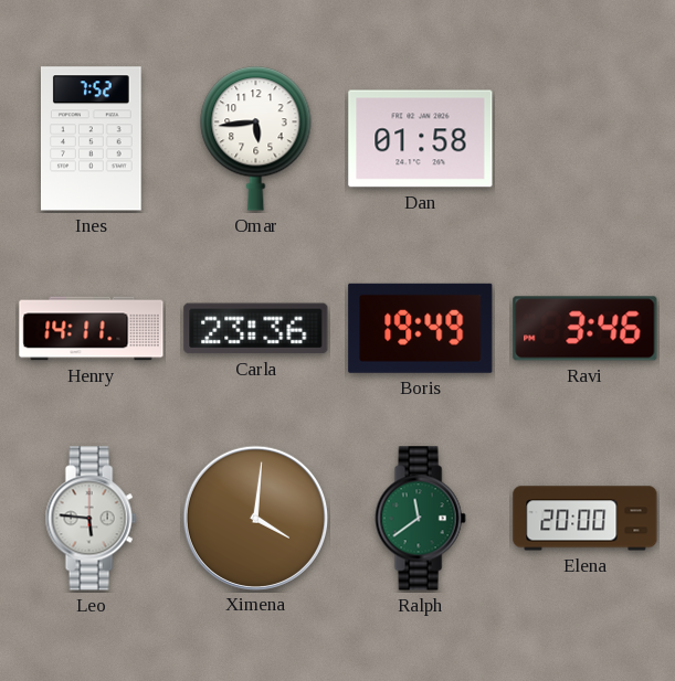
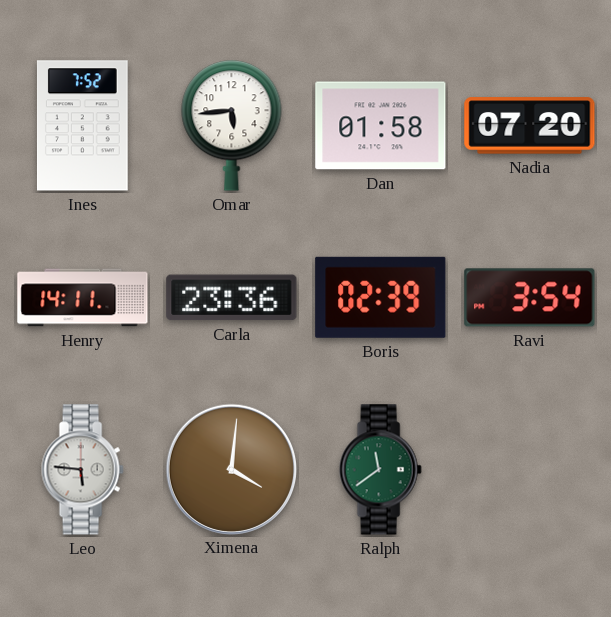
Nadia: none -> 07:20
Boris: 19:49 -> 02:39
Ravi: 3:46 -> 3:54
Elena: 20:00 -> none
